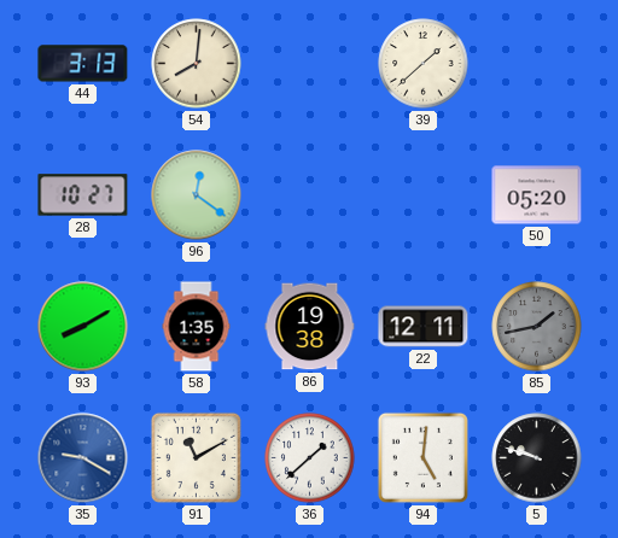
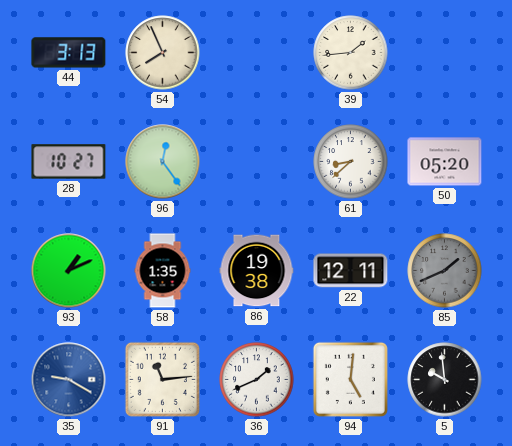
54: 8:01 -> 7:56
39: 1:38 -> 1:44
96: 12:21 -> 12:24
61: none -> 8:38
93: 8:10 -> 1:11
85: 1:43 -> 1:41
91: 11:10 -> 11:14
36: 1:38 -> 1:41
5: 9:48 -> 9:59
